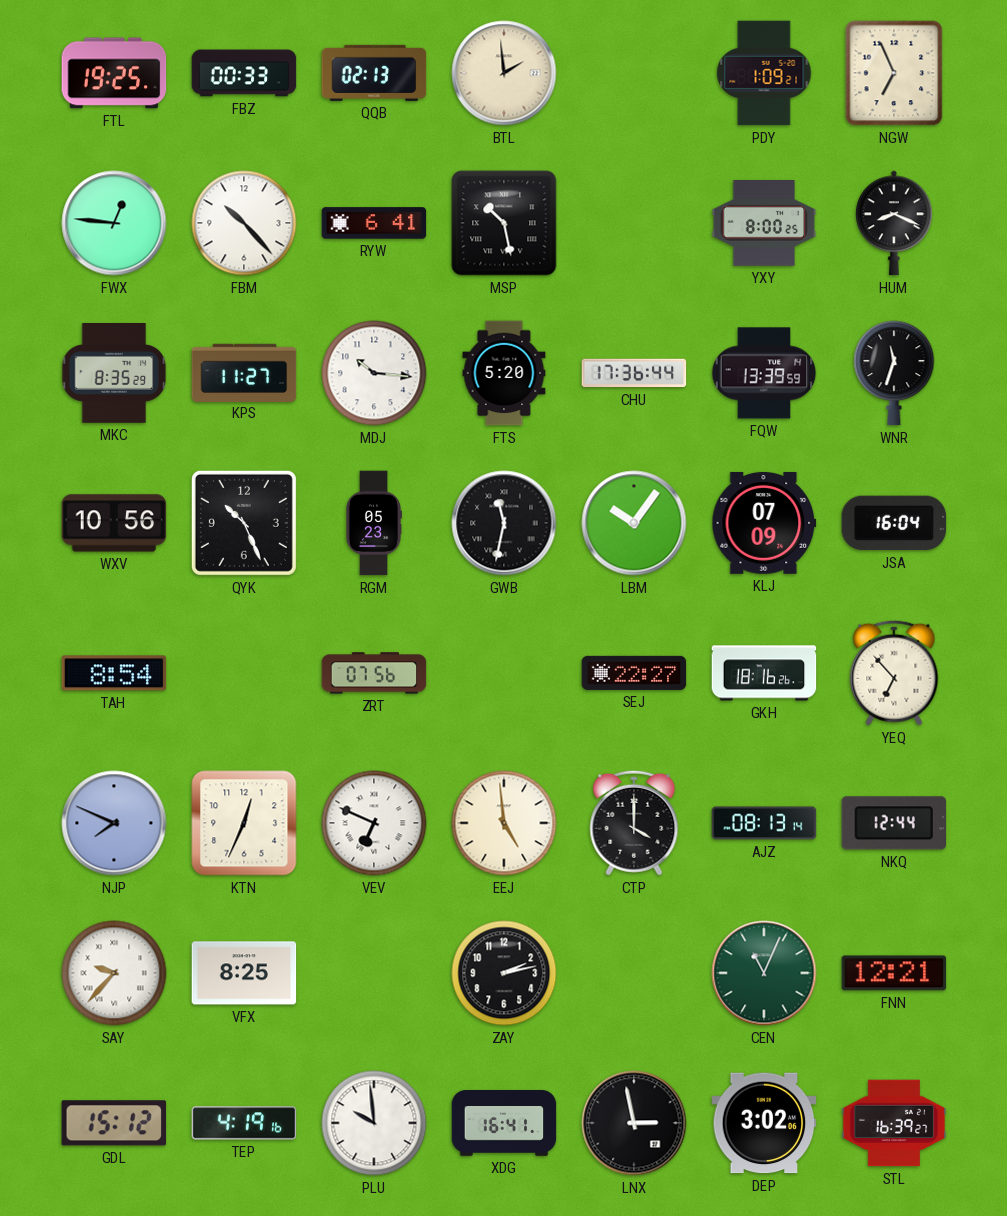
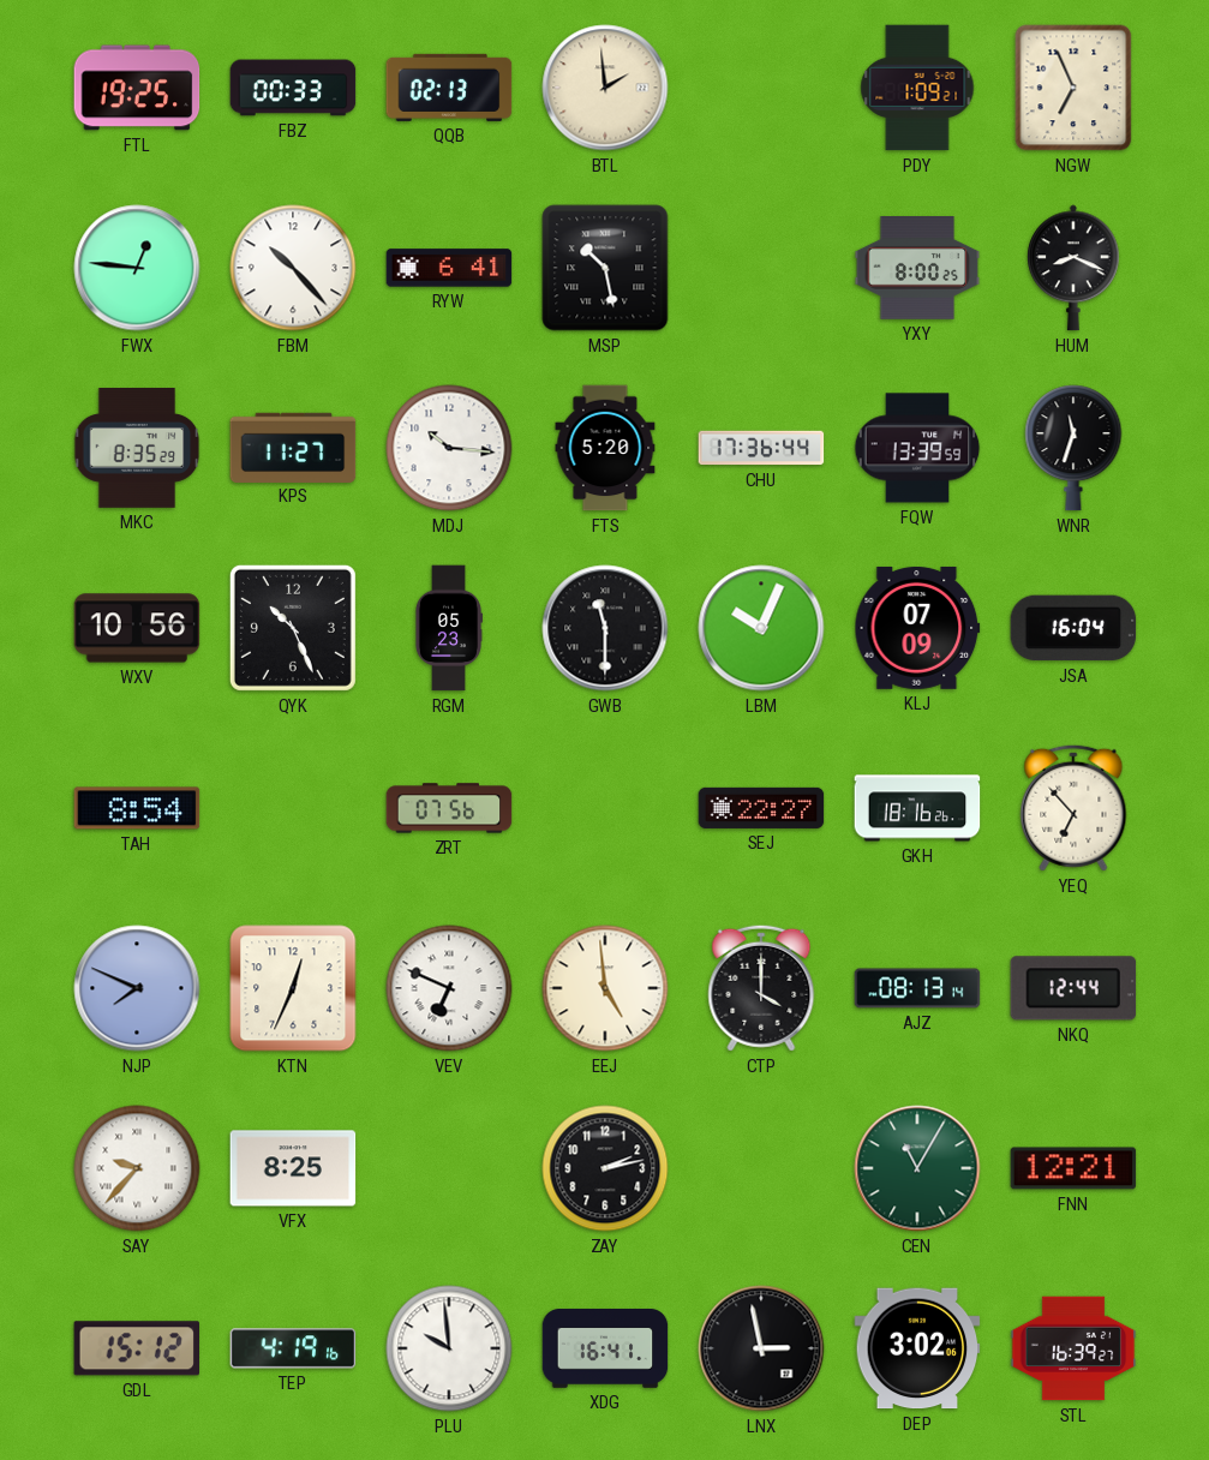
GWB: 11:32 -> 11:30
LBM: 10:06 -> 10:04
CEN: 11:04 -> 11:05
